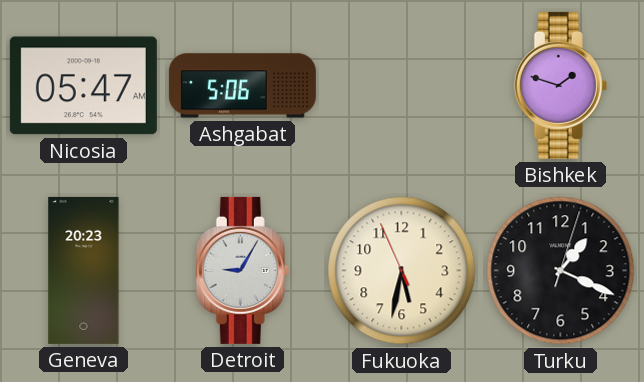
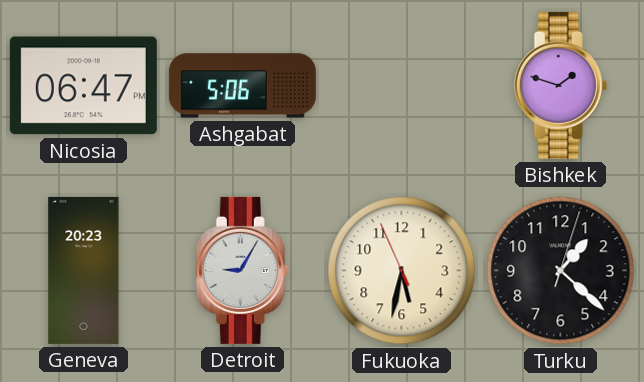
Nicosia: 05:47 -> 06:47
Turku: 1:19 -> 1:22
